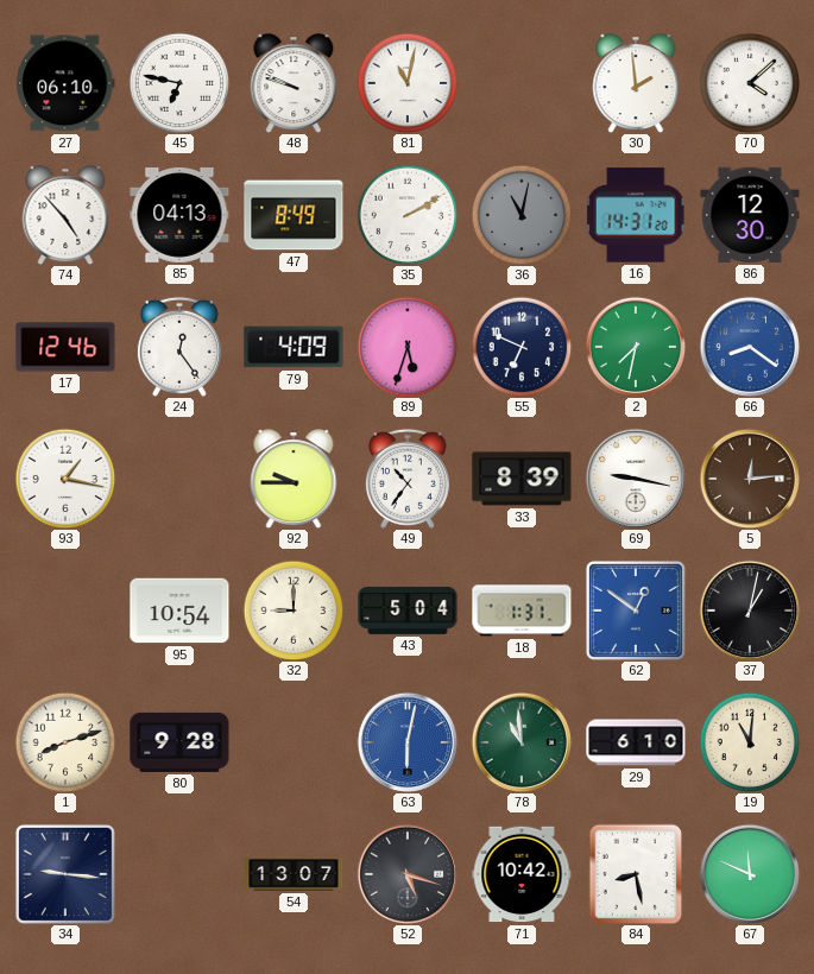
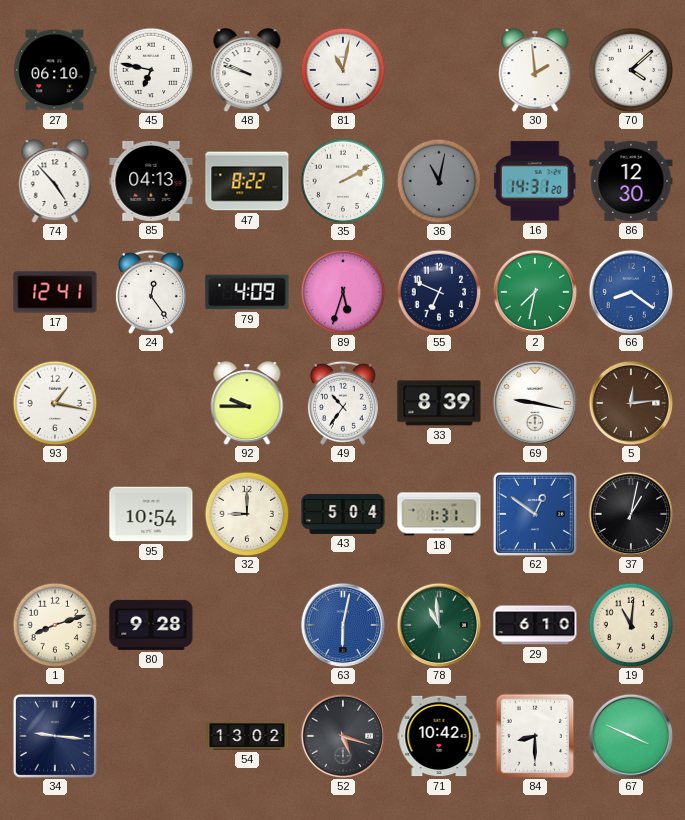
47: 8:49 -> 8:22
17: 12:46 -> 12:41
54: 13:07 -> 13:02
84: 8:28 -> 8:30
67: 11:49 -> 3:49
